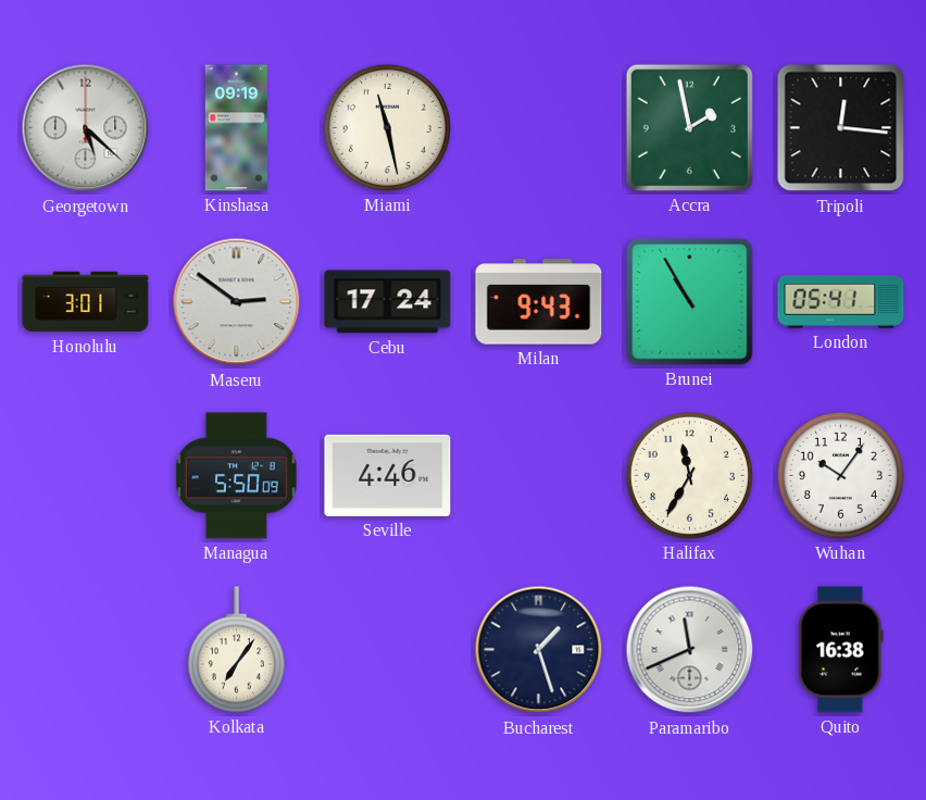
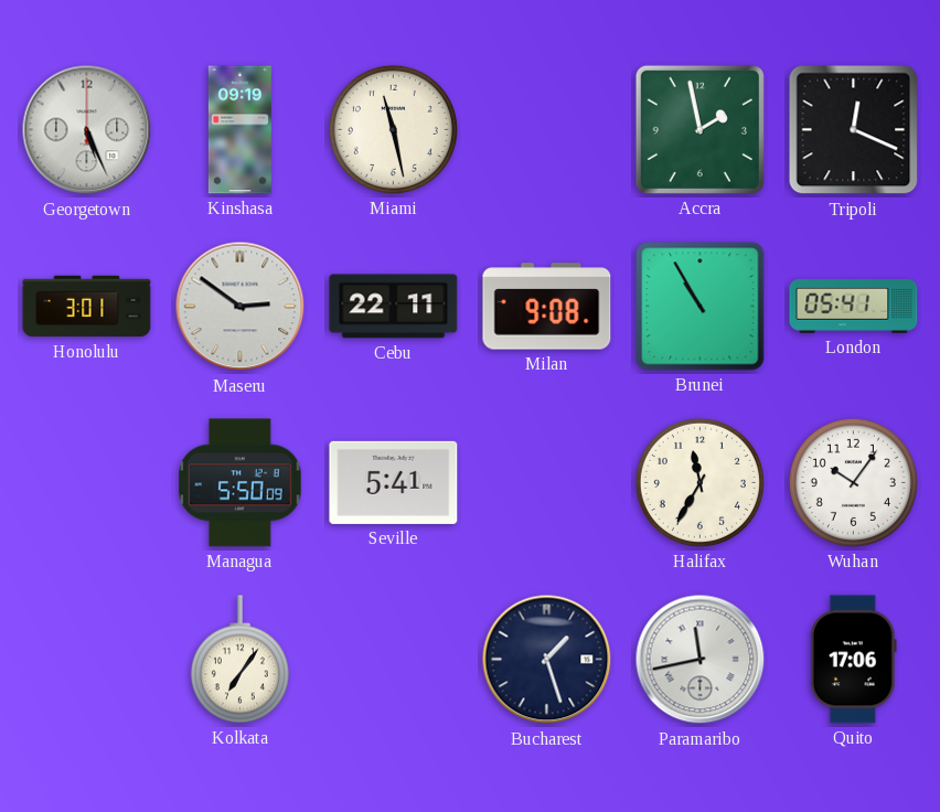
Georgetown: 5:22 -> 5:26
Tripoli: 12:16 -> 12:19
Cebu: 17:24 -> 22:11
Milan: 9:43 -> 9:08
Seville: 4:46 -> 5:41
Paramaribo: 11:41 -> 11:43
Quito: 16:38 -> 17:06
